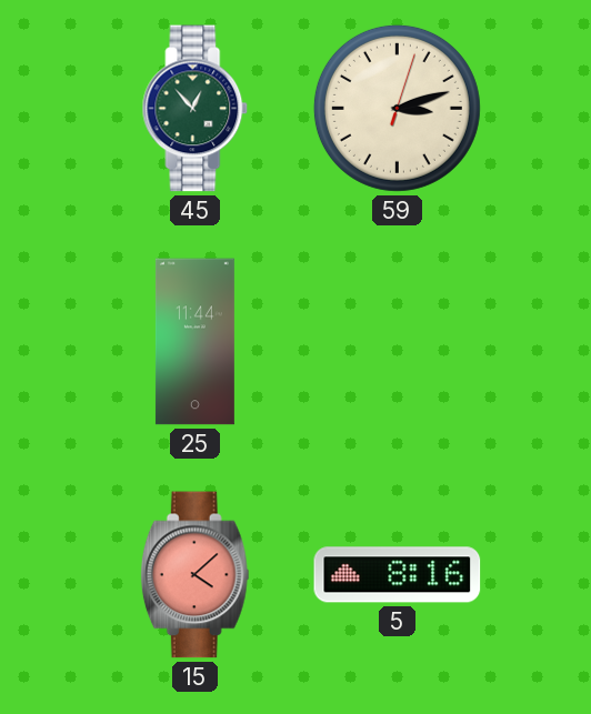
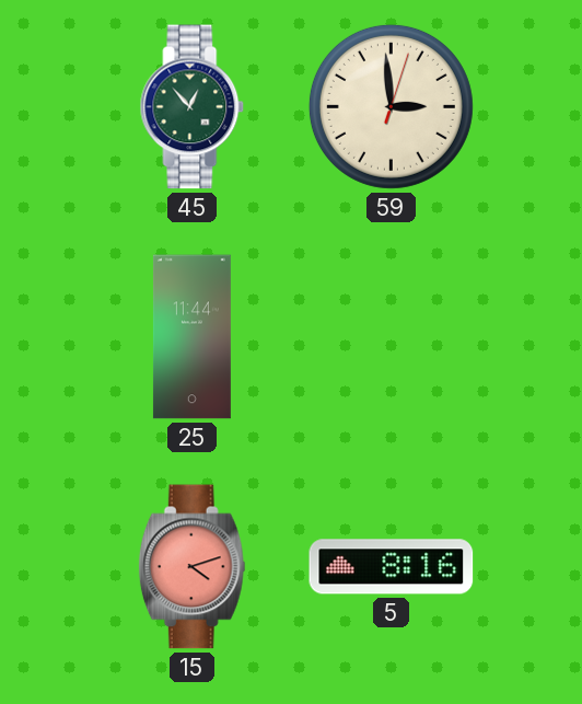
59: 3:12 -> 2:59
15: 4:08 -> 4:12
